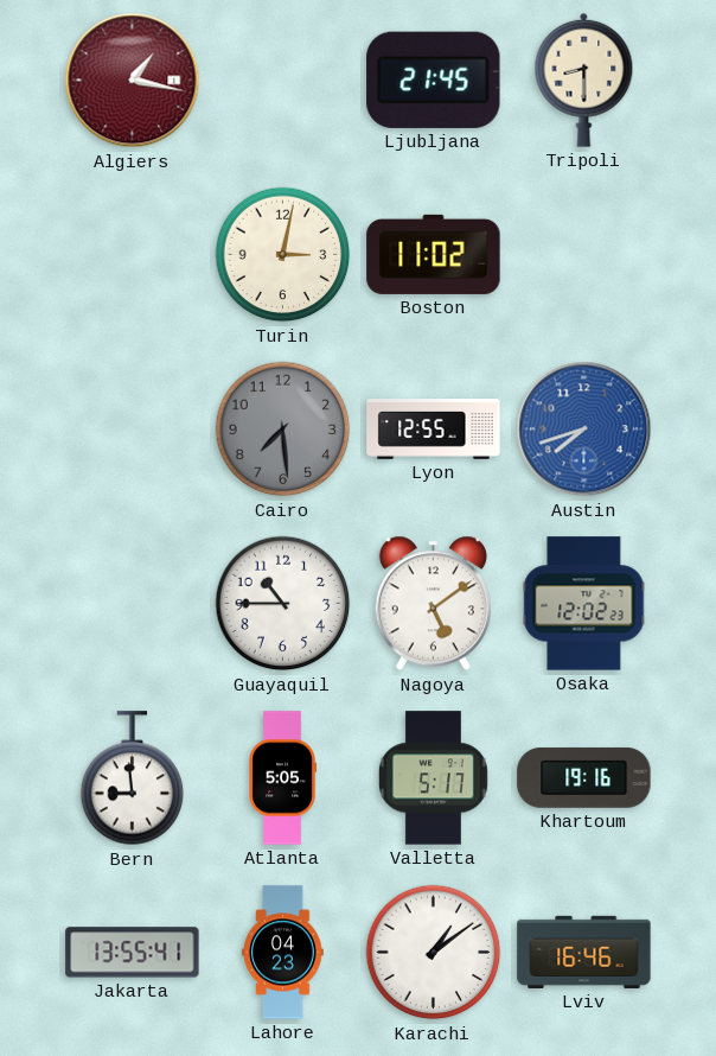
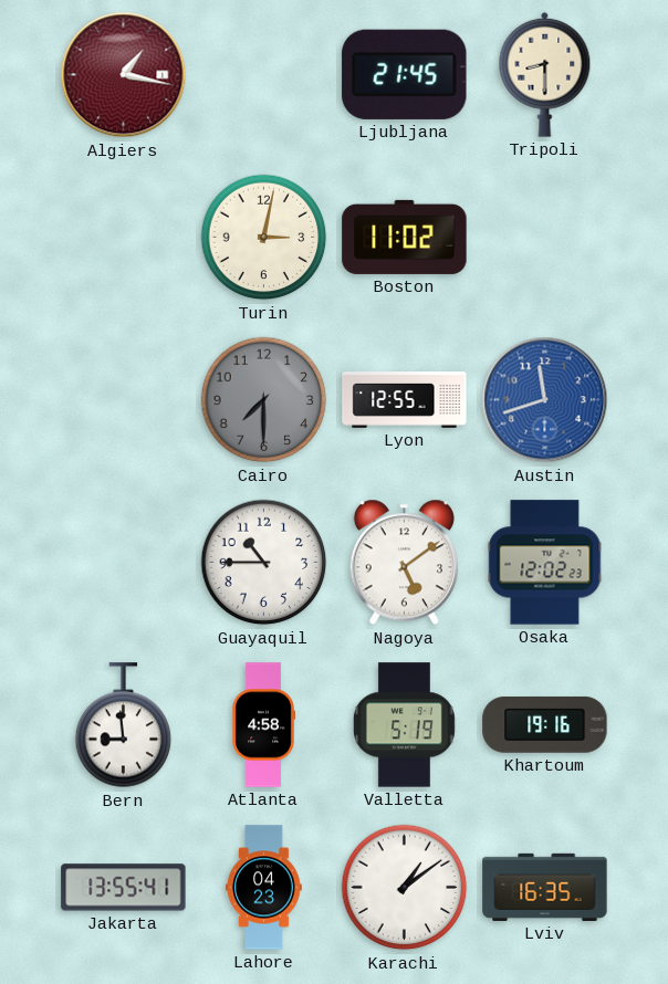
Cairo: 7:29 -> 7:30
Austin: 7:42 -> 11:42
Atlanta: 5:05 -> 4:58
Valletta: 5:17 -> 5:19
Lviv: 16:46 -> 16:35
